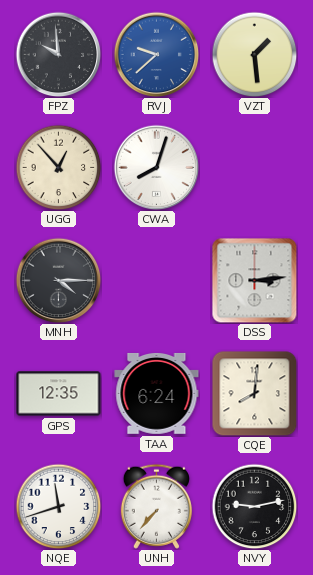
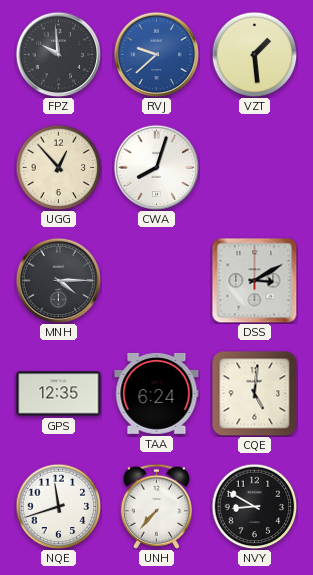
DSS: 3:14 -> 3:10
CQE: 8:01 -> 5:01
NVY: 9:13 -> 8:50
